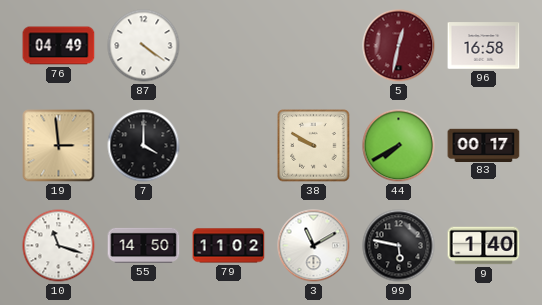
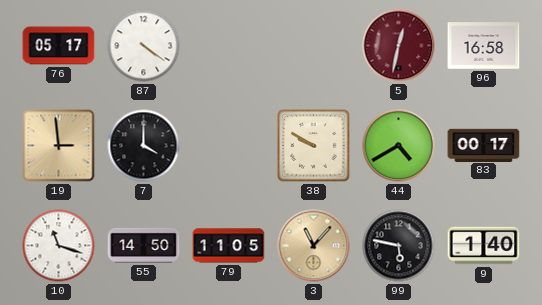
76: 04:49 -> 05:17
44: 7:40 -> 4:40
79: 11:02 -> 11:05
3: 11:10 -> 11:07
3 dial: white -> champagne
